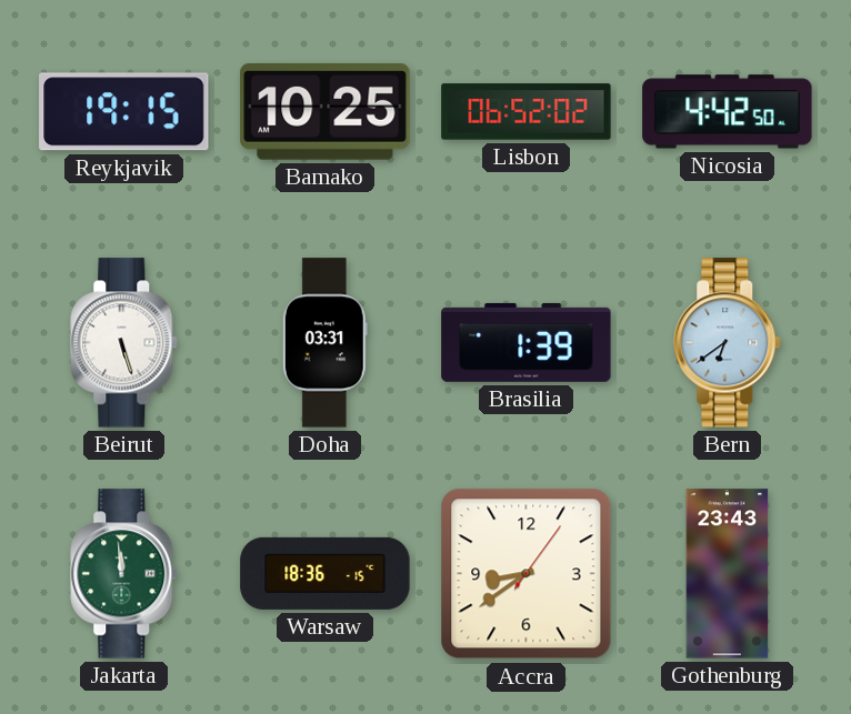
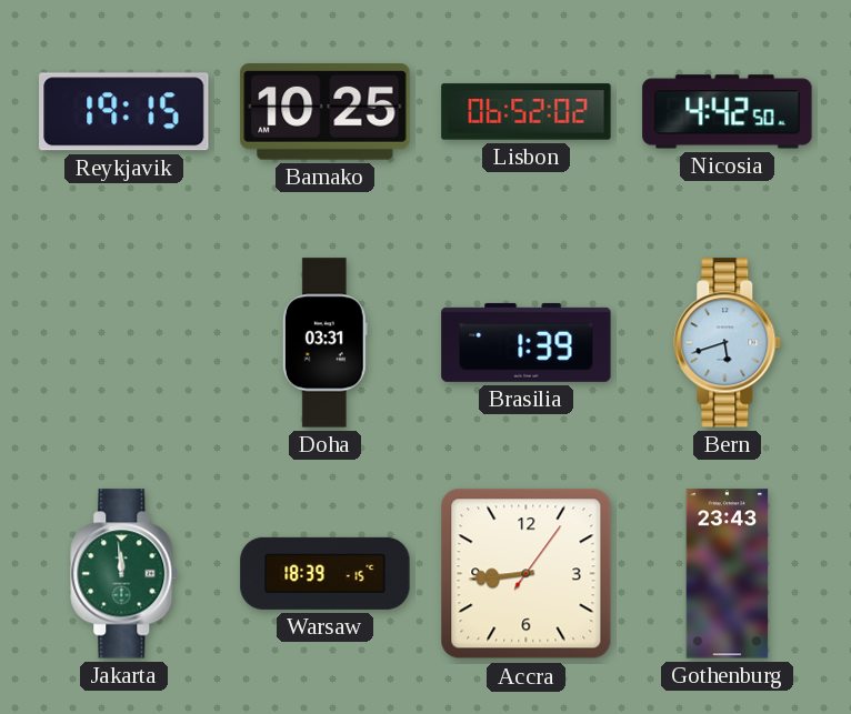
Beirut: 5:27 -> none
Bern: 6:39 -> 5:42
Warsaw: 18:36 -> 18:39
Accra: 8:39 -> 8:44
